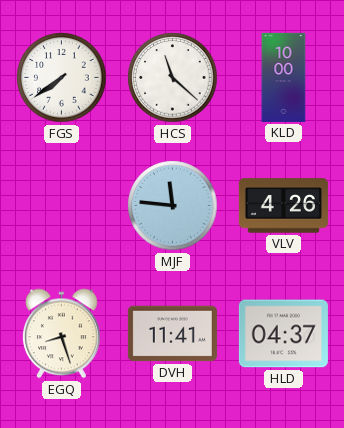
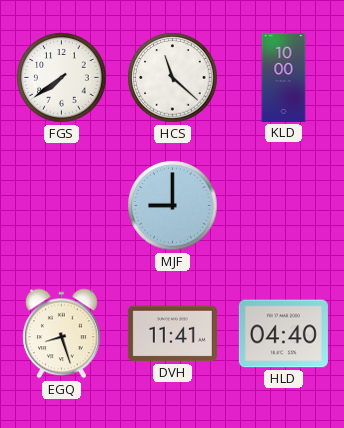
MJF: 11:46 -> 9:00
VLV: 4:26 -> none
HLD: 04:37 -> 04:40
